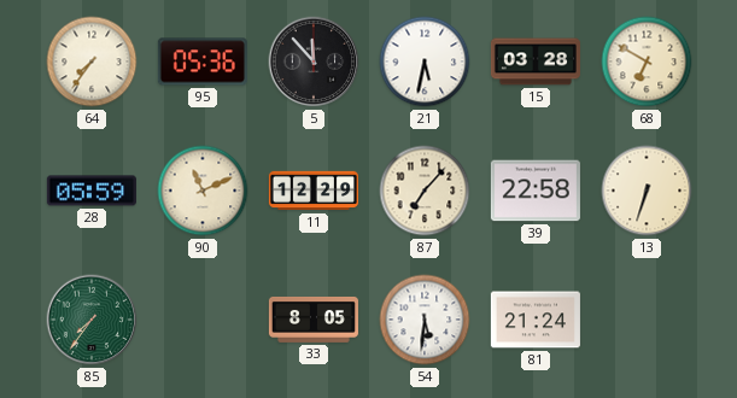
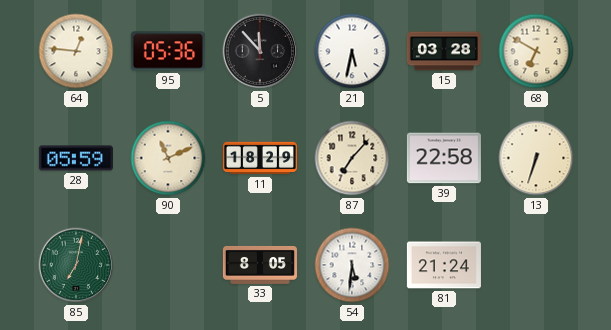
64: 7:36 -> 12:46
11: 12:29 -> 18:29
85: 7:36 -> 7:02
